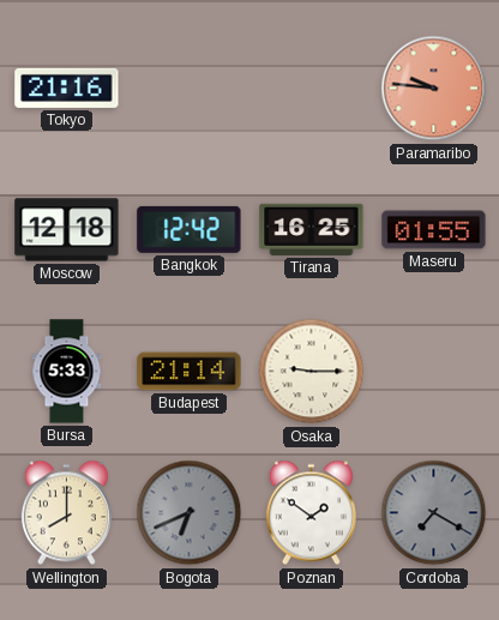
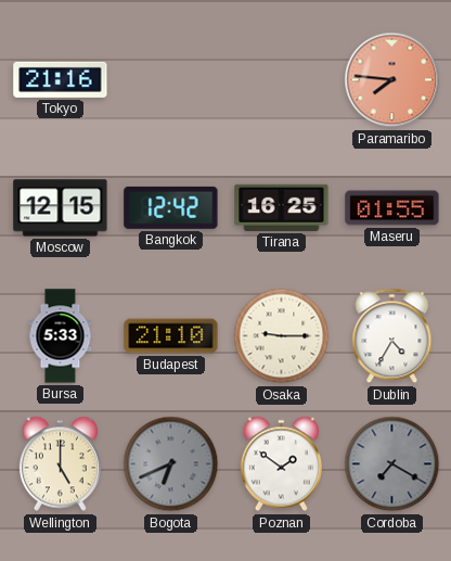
Paramaribo: 9:46 -> 7:46
Moscow: 12:18 -> 12:15
Budapest: 21:14 -> 21:10
Dublin: none -> 4:35
Wellington: 8:00 -> 5:00
